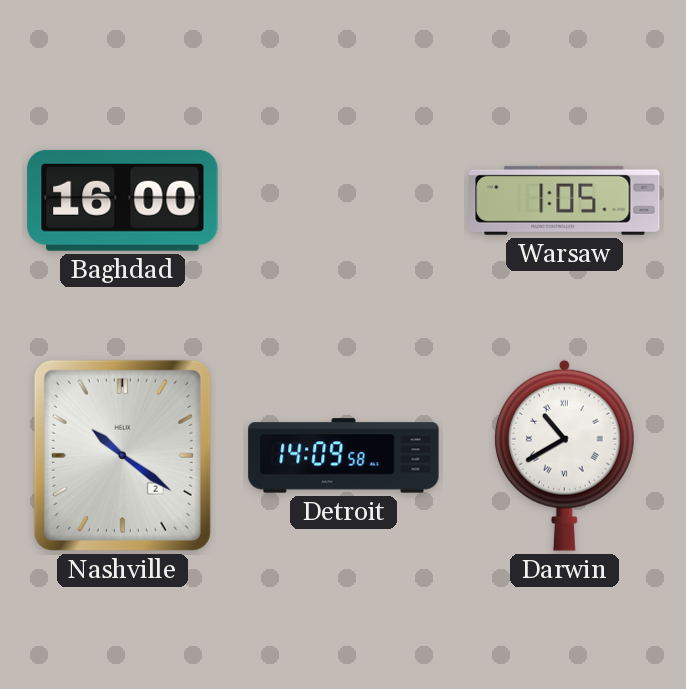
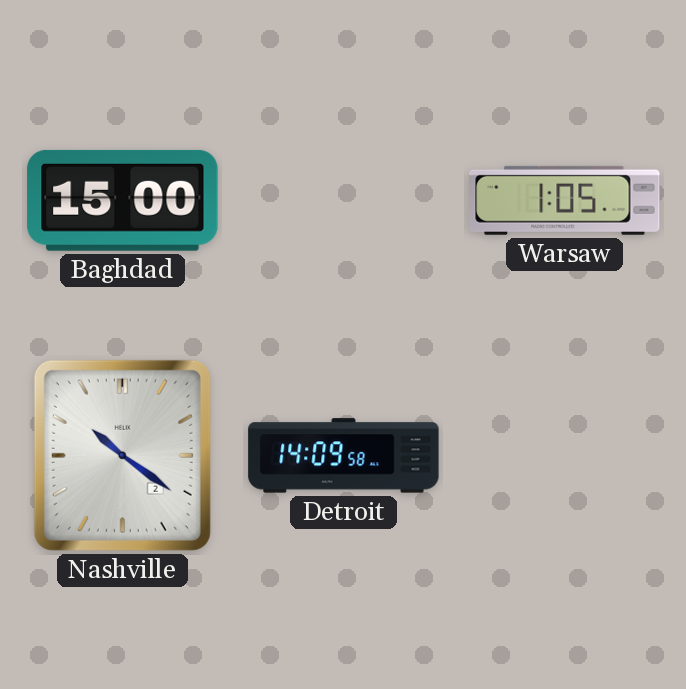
Baghdad: 16:00 -> 15:00
Darwin: 10:40 -> none
